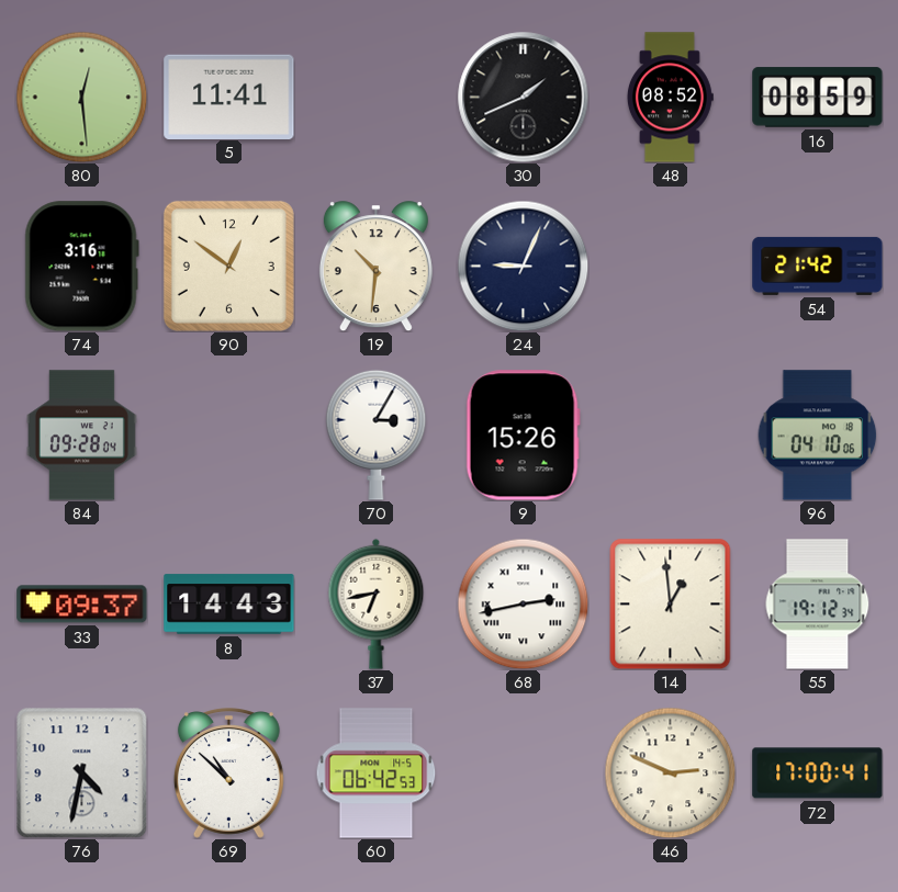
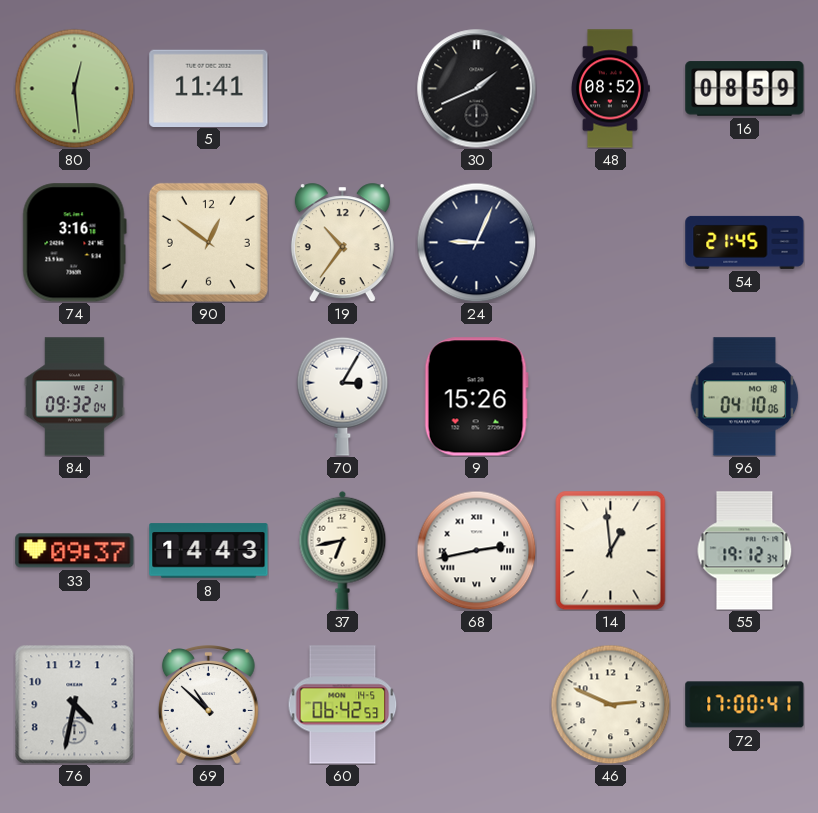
19: 10:31 -> 10:36
54: 21:42 -> 21:45
84: 09:28 -> 09:32
